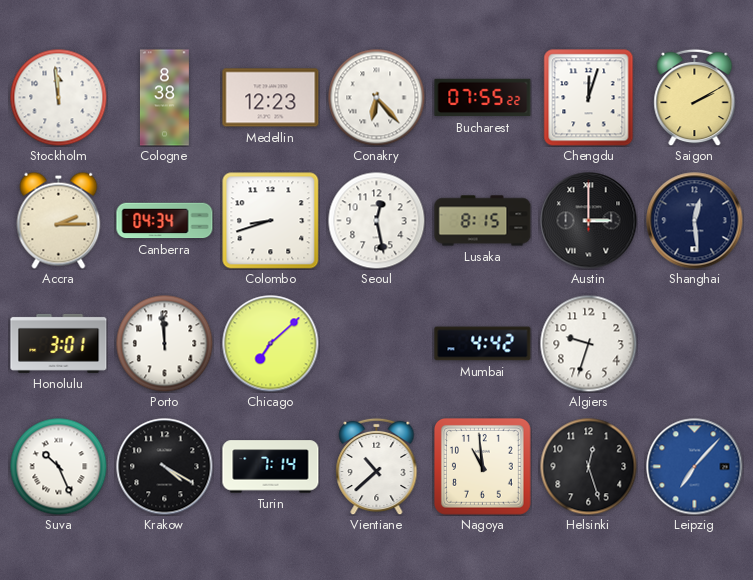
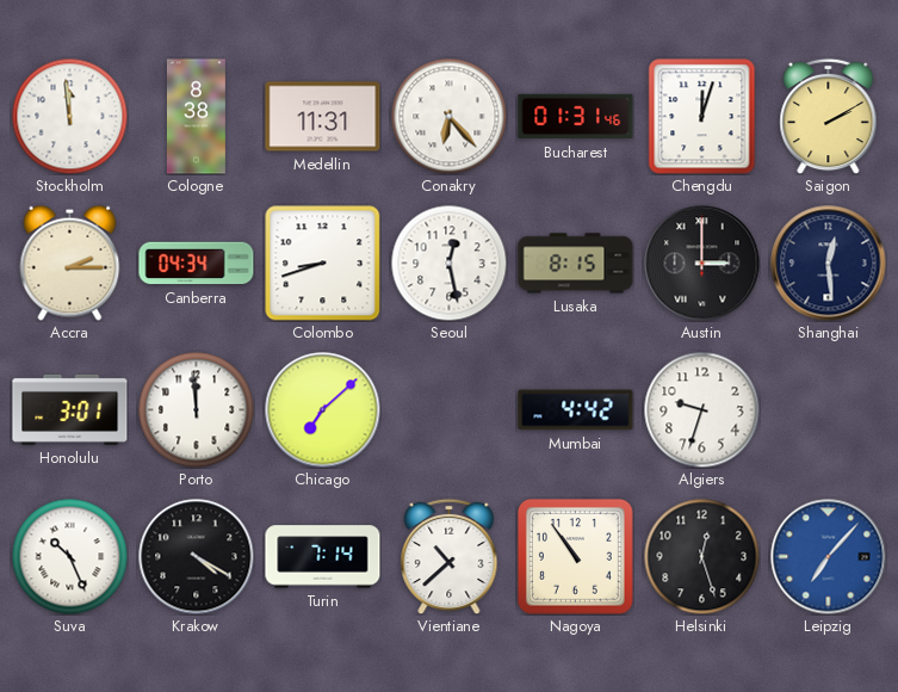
Medellin: 12:23 -> 11:31
Bucharest: 07:55 -> 01:31
Nagoya: 10:59 -> 10:54
